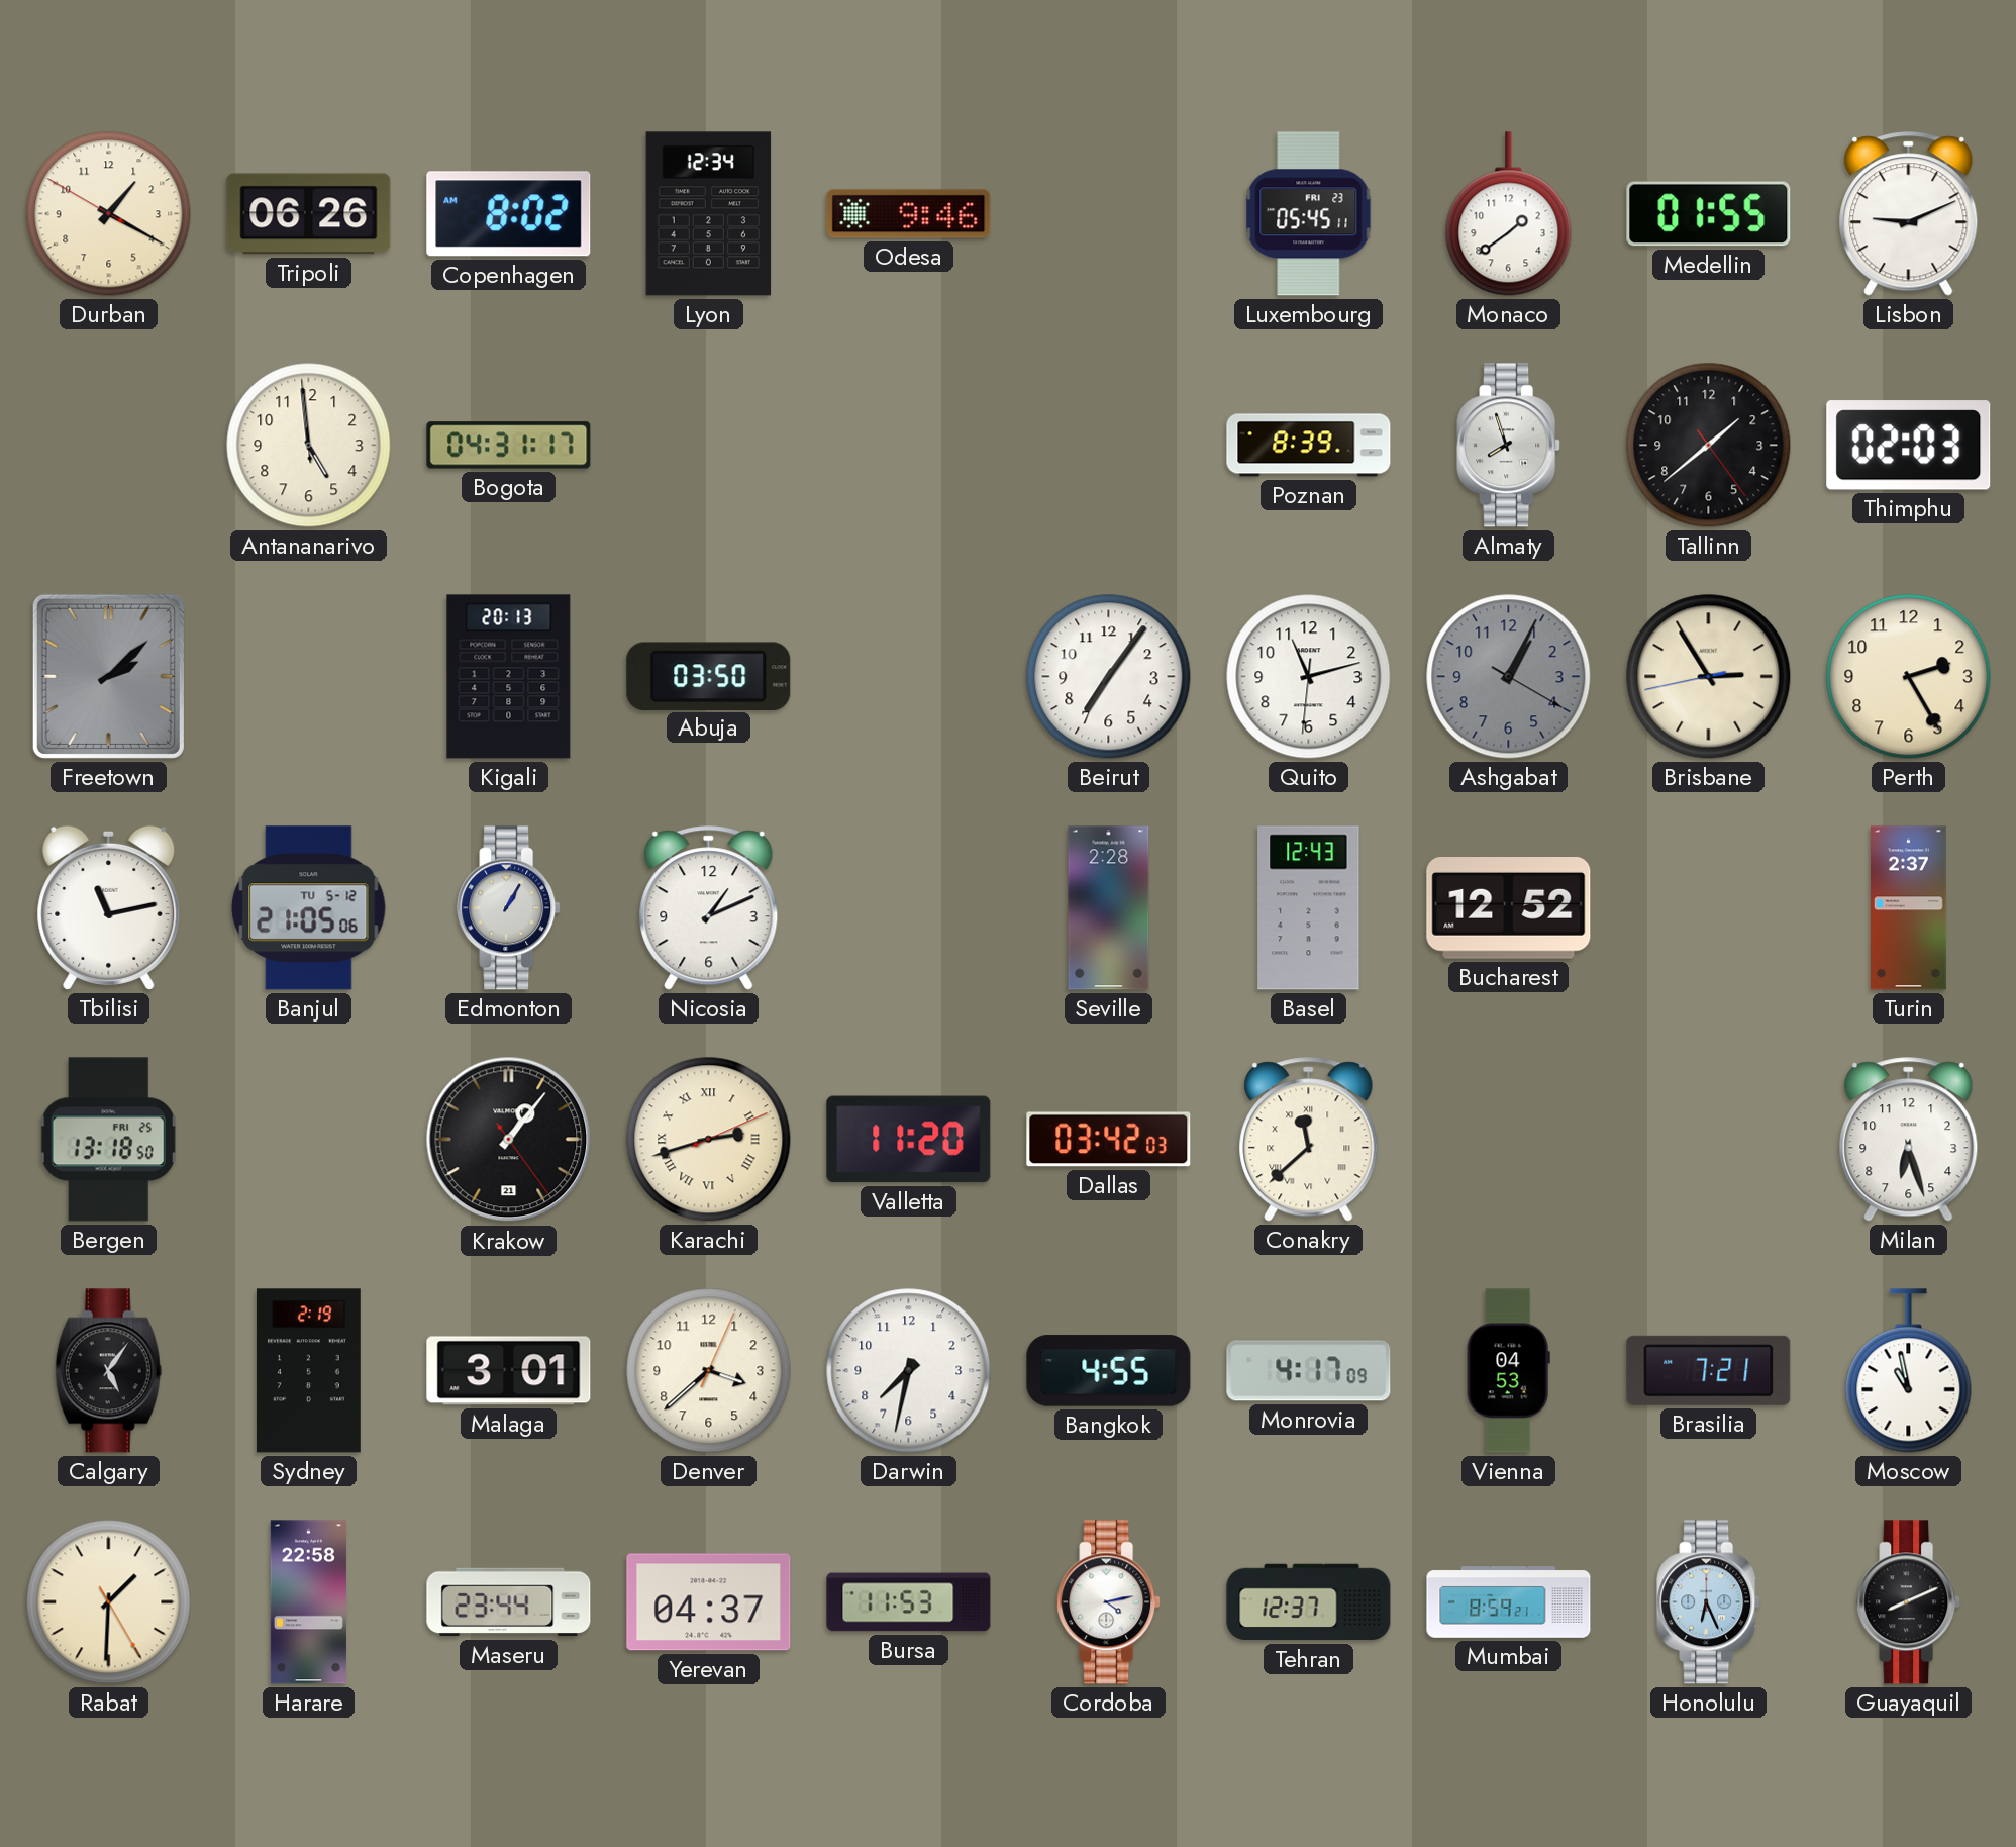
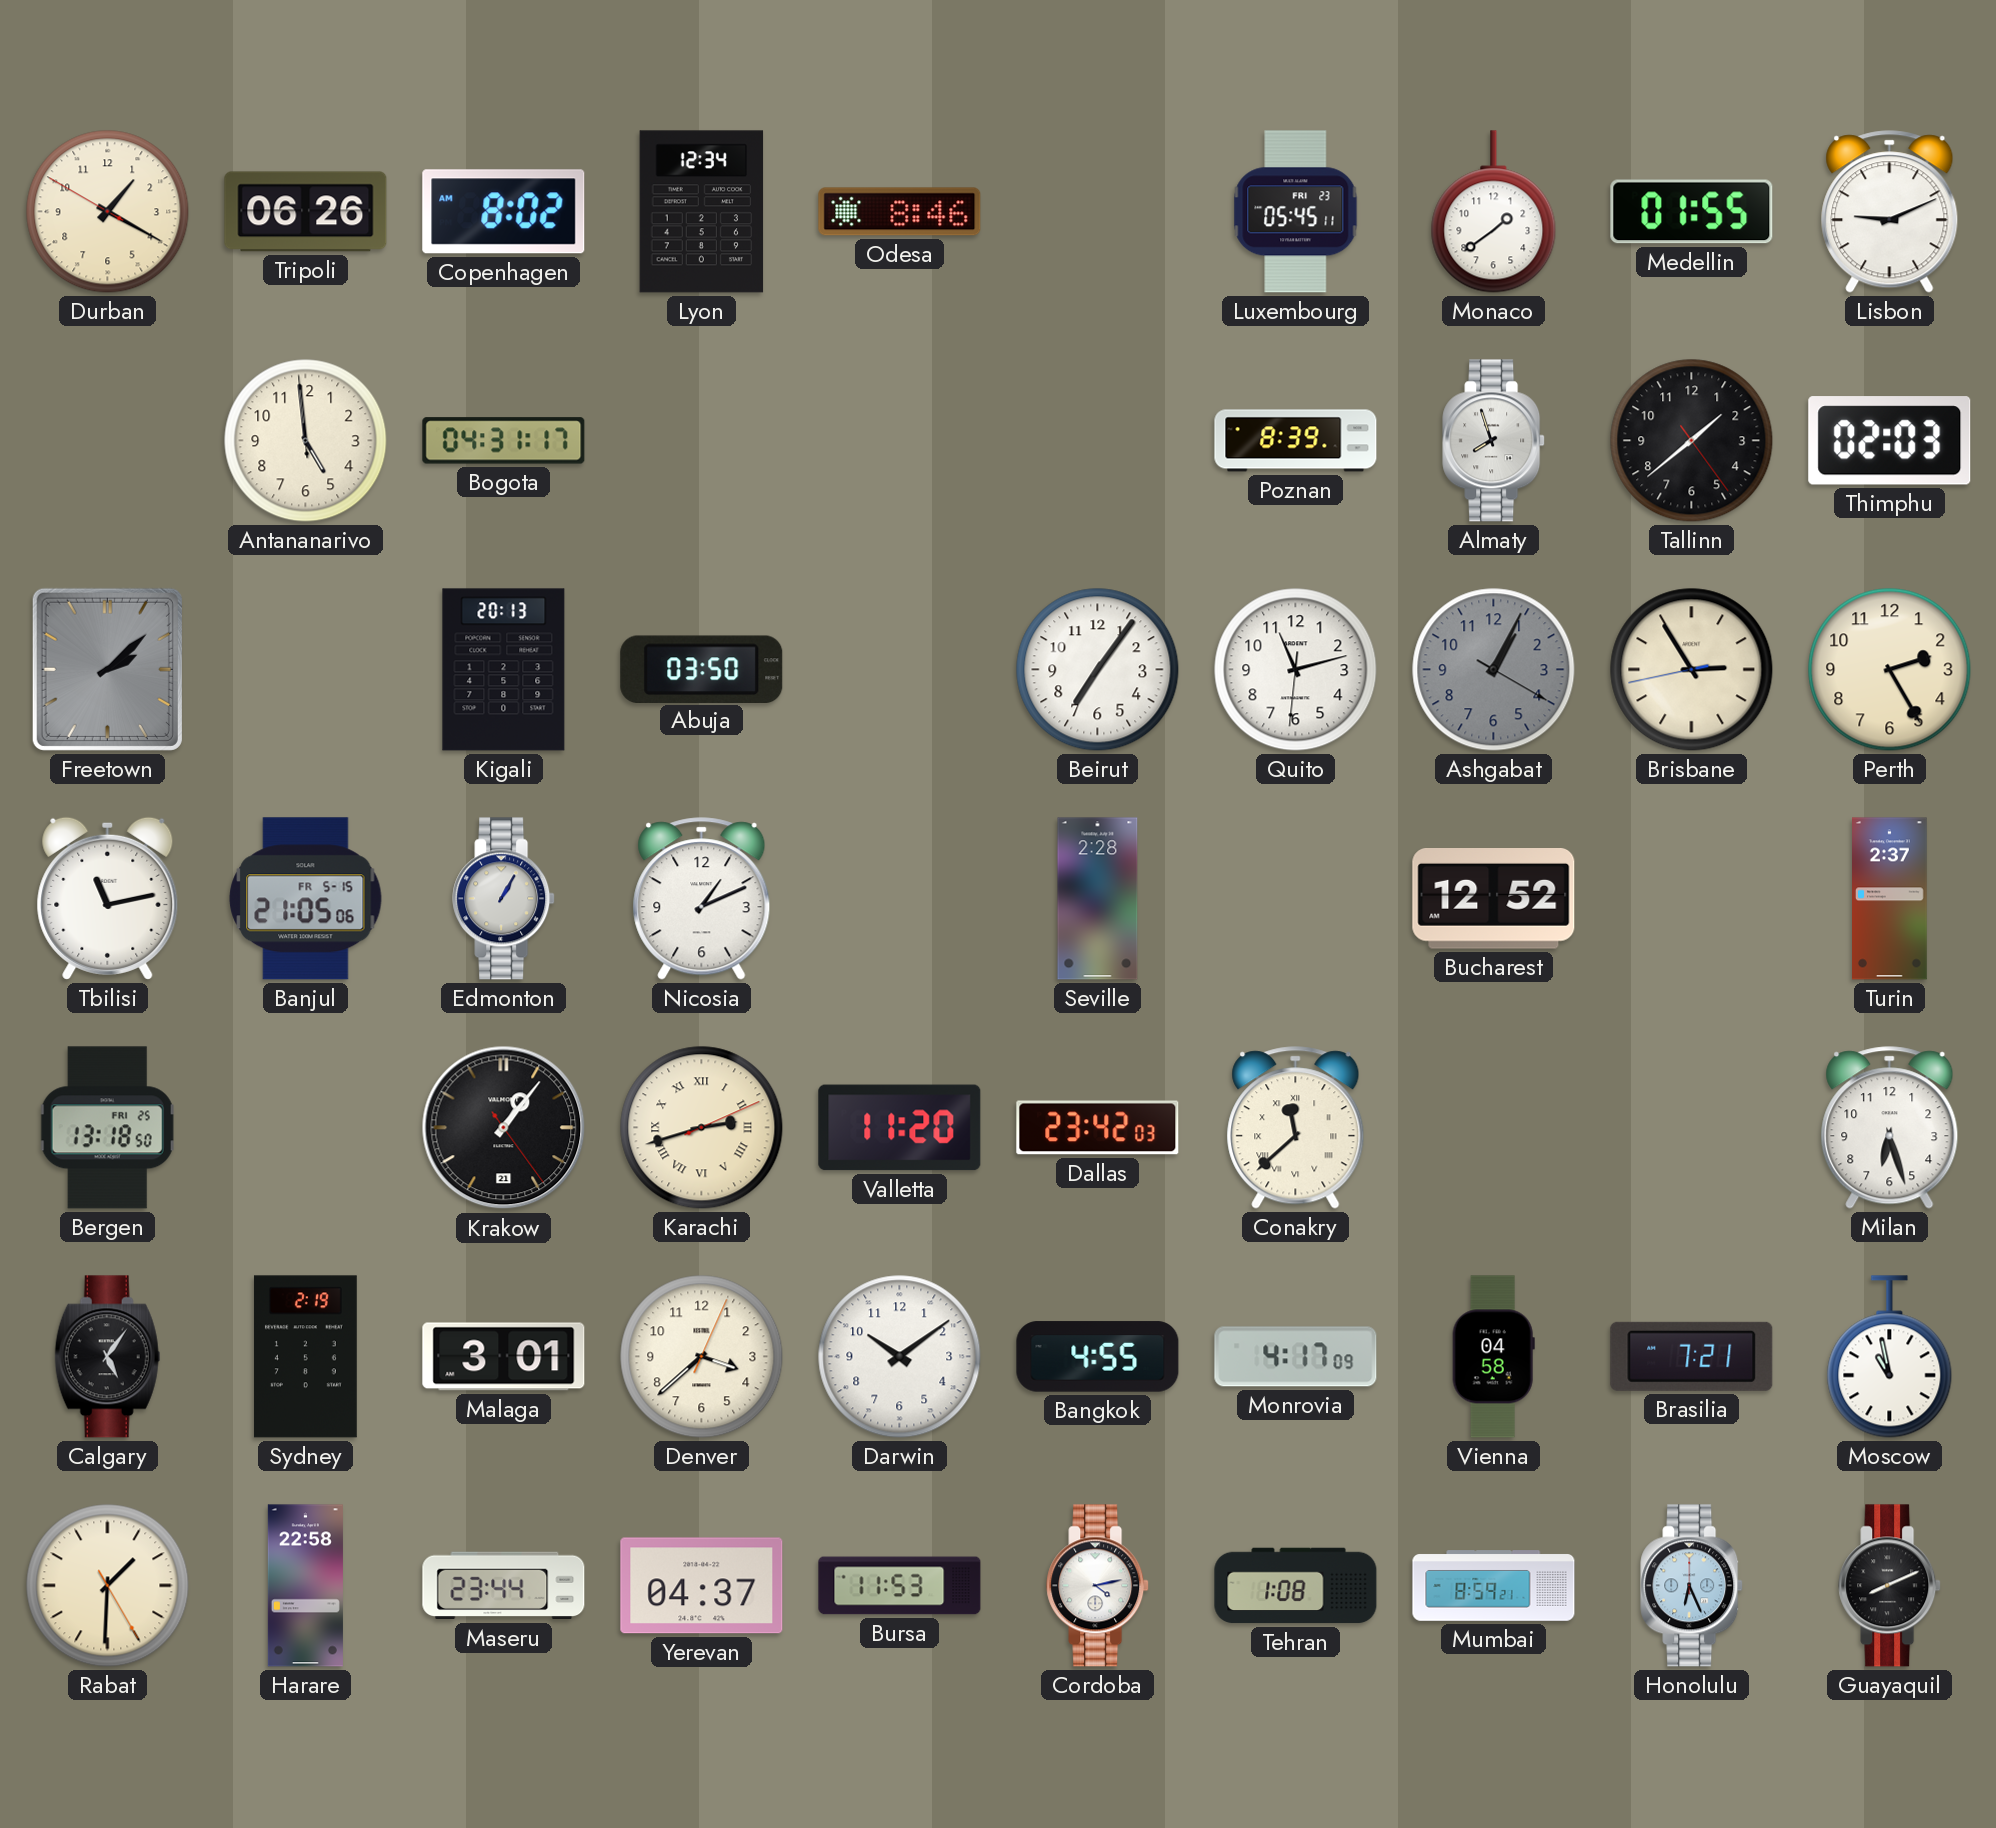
Odesa: 9:46 -> 8:46
Banjul date: TU 5-12 -> FR 5-15
Basel: 12:43 -> none
Dallas: 03:42 -> 23:42
Darwin: 7:32 -> 10:09
Vienna: 04:53 -> 04:58
Tehran: 12:37 -> 1:08
